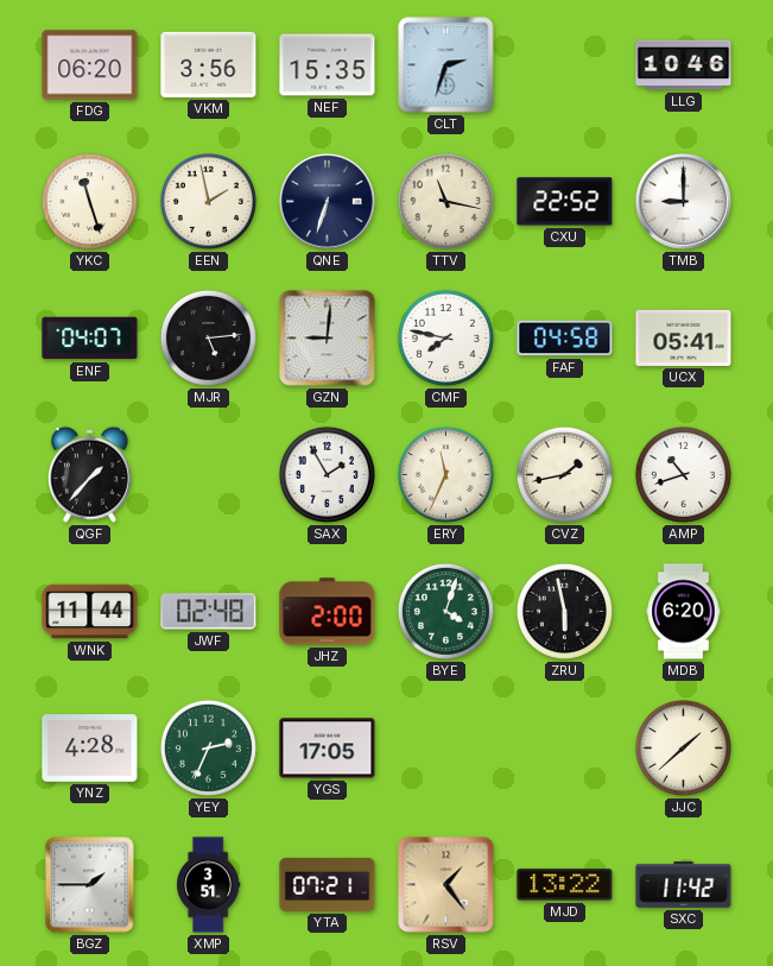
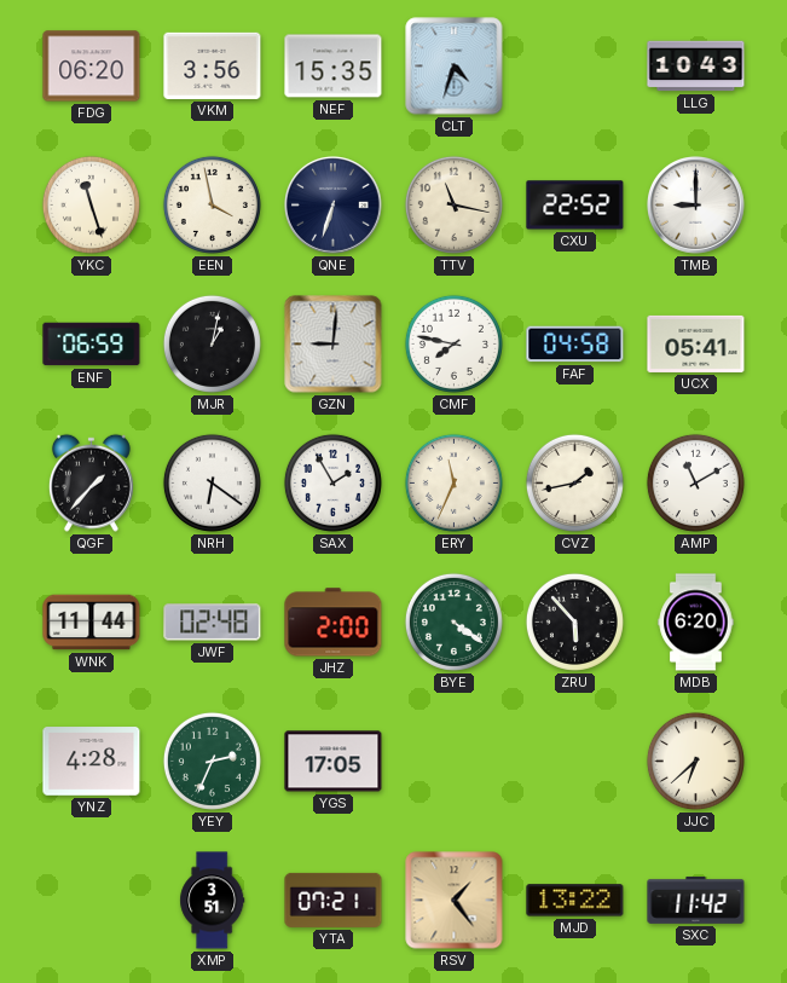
CLT: 2:33 -> 4:33
LLG: 10:46 -> 10:43
EEN: 1:58 -> 3:58
ENF: 04:07 -> 06:59
MJR: 5:14 -> 1:02
NRH: none -> 6:21
AMP: 10:42 -> 11:10
BYE: 4:03 -> 4:21
ZRU: 5:58 -> 5:53
JJC: 1:38 -> 6:38
BGZ: 1:45 -> none
